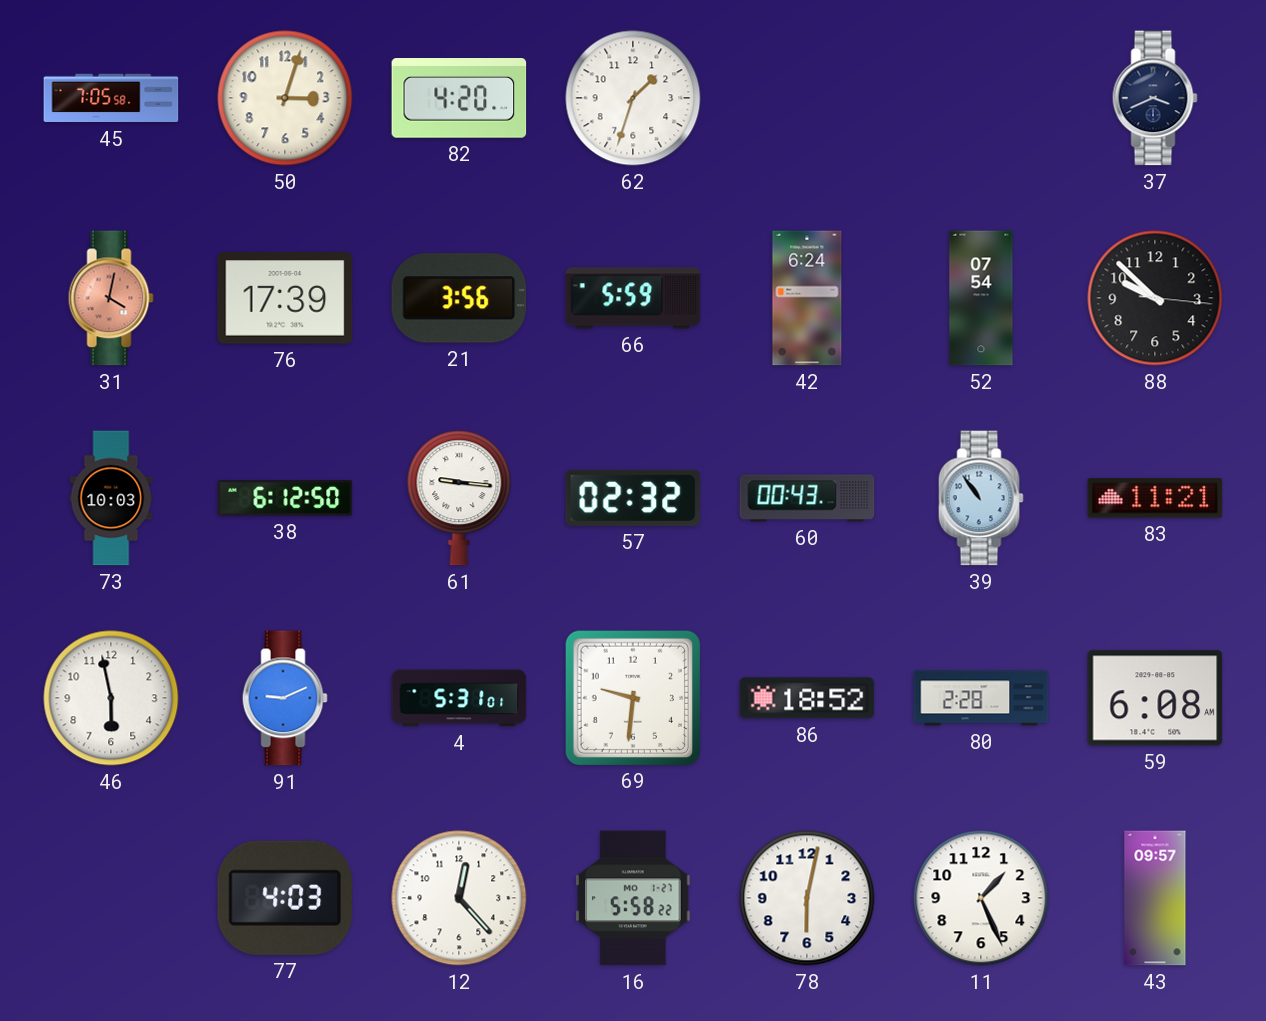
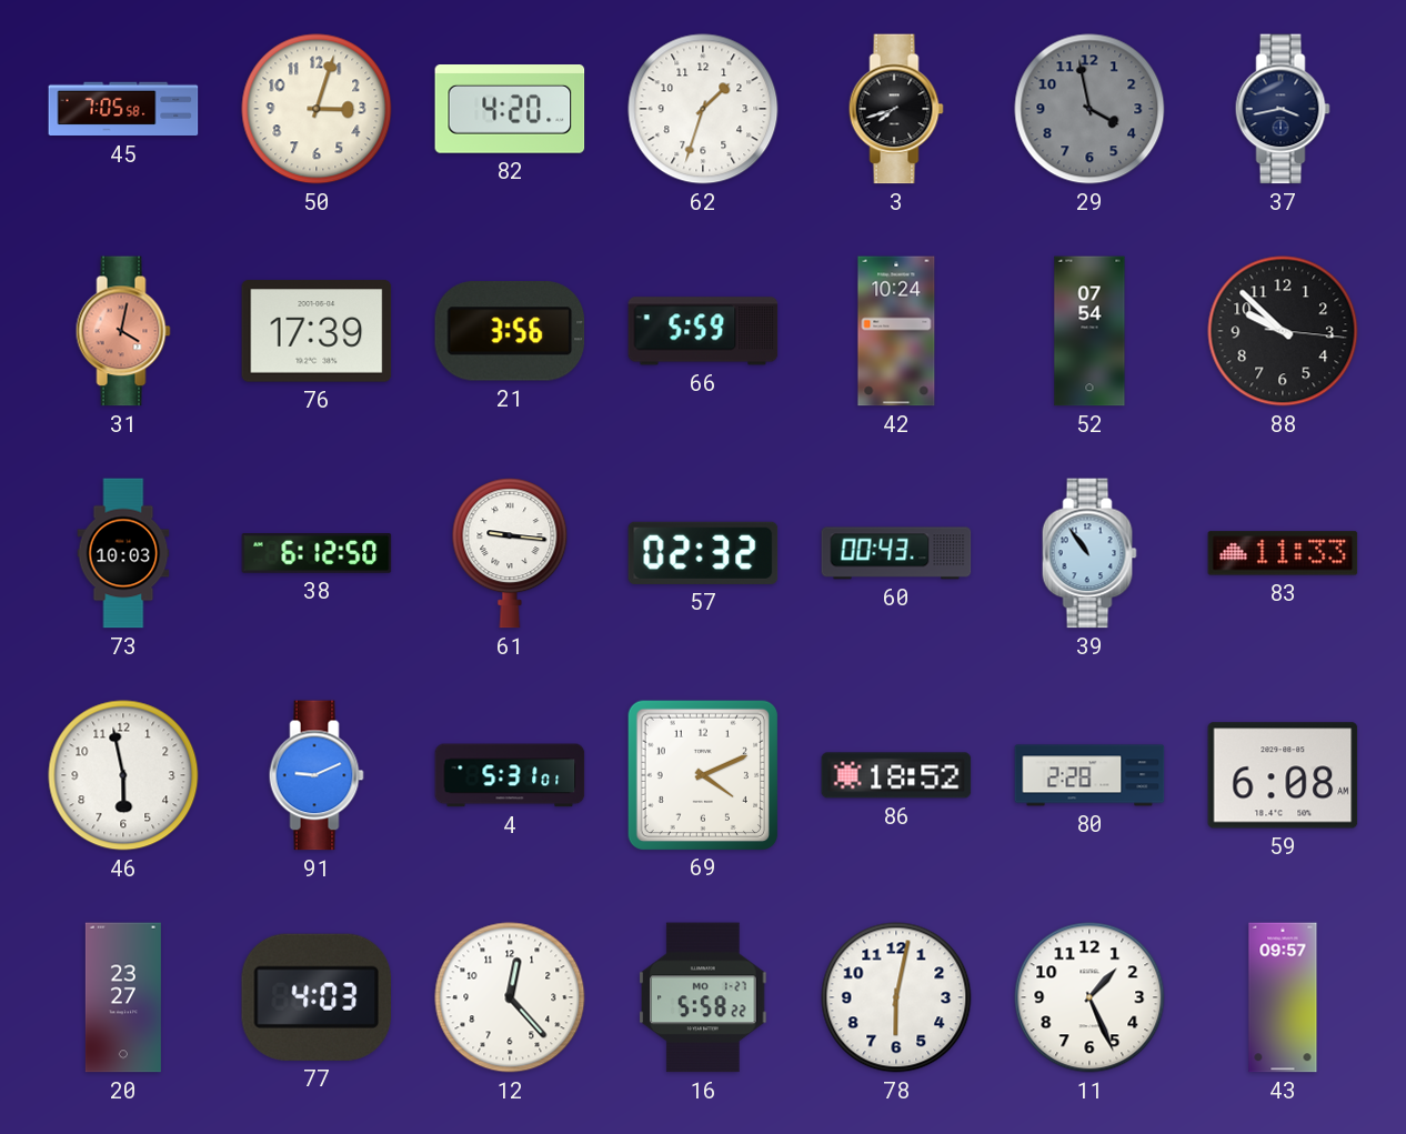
3: none -> 7:42
29: none -> 3:58
37: 3:41 -> 3:43
42: 6:24 -> 10:24
83: 11:21 -> 11:33
69: 9:31 -> 4:11
20: none -> 23:27
